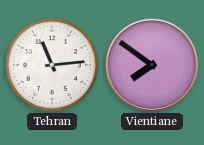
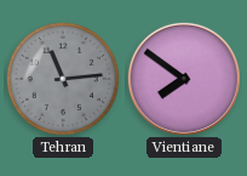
Tehran dial: white -> grey
